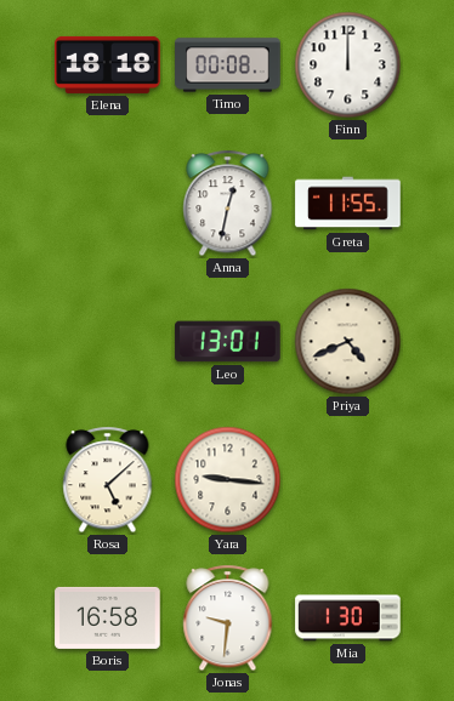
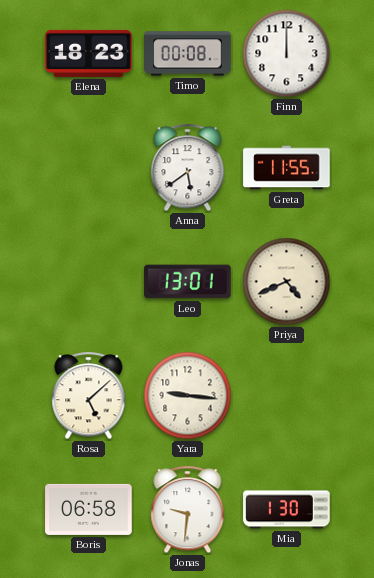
Elena: 18:18 -> 18:23
Anna: 12:32 -> 5:39
Boris: 16:58 -> 06:58
